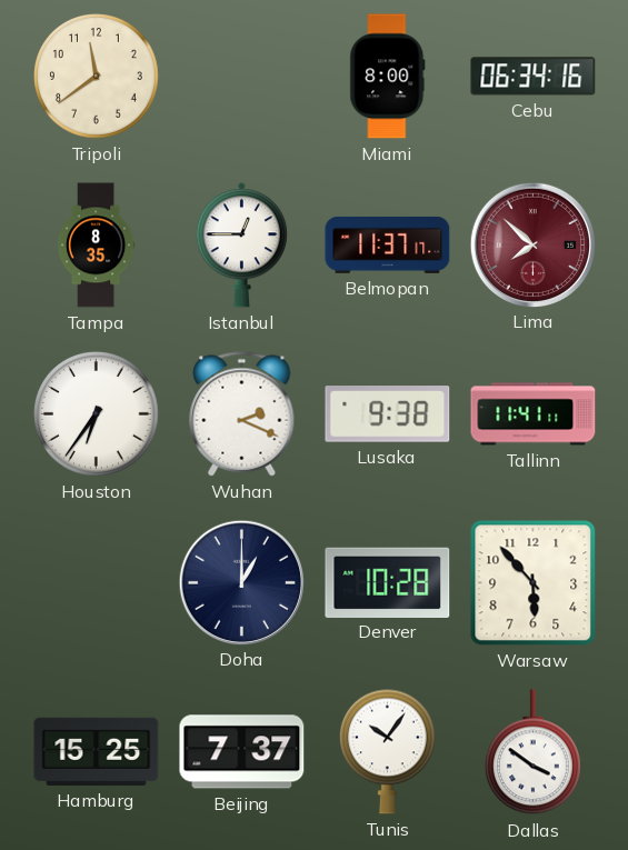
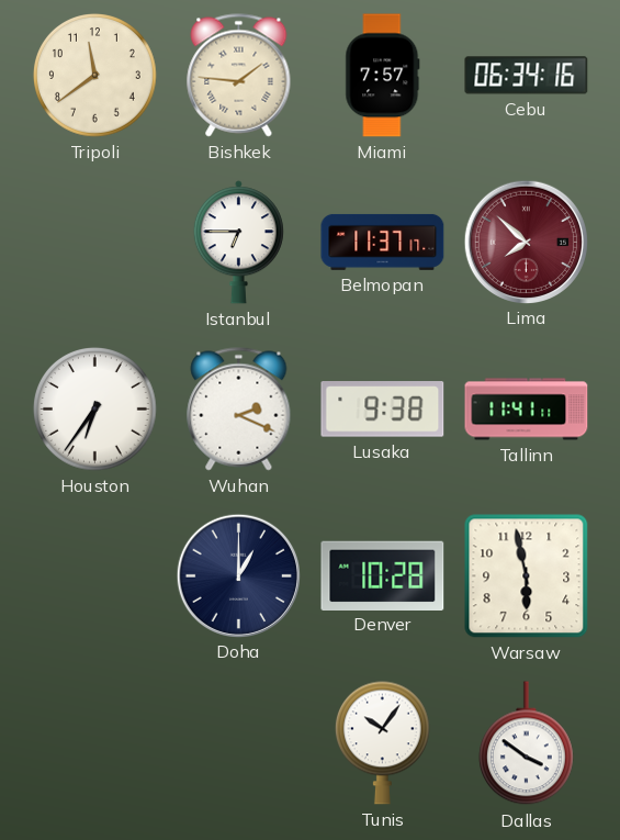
Bishkek: none -> 1:46
Miami: 8:00 -> 7:57
Tampa: 8:35 -> none
Istanbul: 12:45 -> 6:45
Warsaw: 5:53 -> 5:58
Hamburg: 15:25 -> none
Beijing: 7:37 -> none
